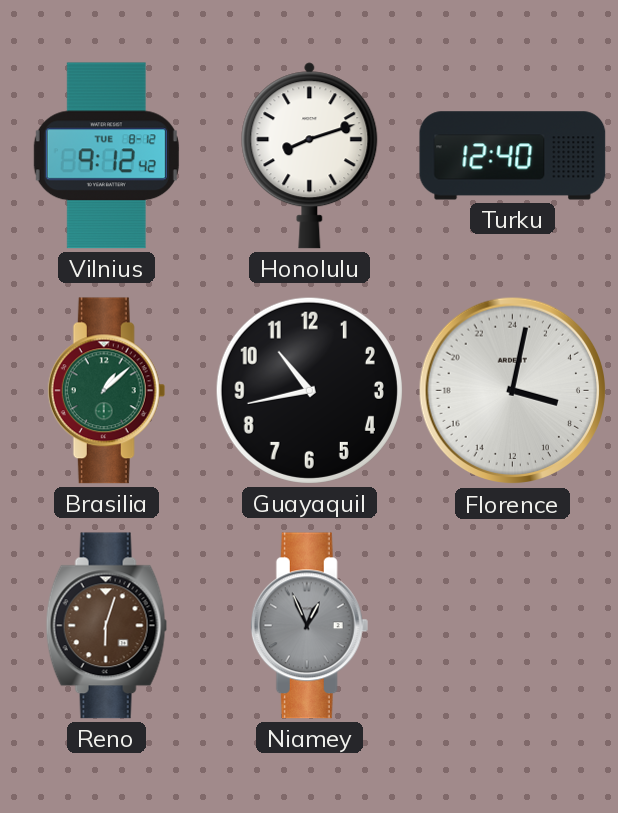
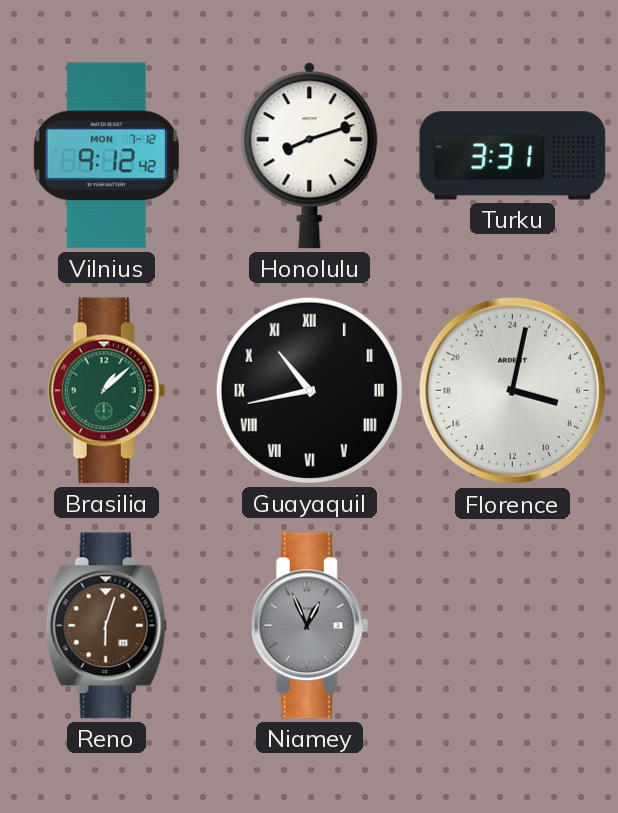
Vilnius date: TUE 8-12 -> MON 7-12
Turku: 12:40 -> 3:31
Guayaquil numerals: Arabic -> Roman
